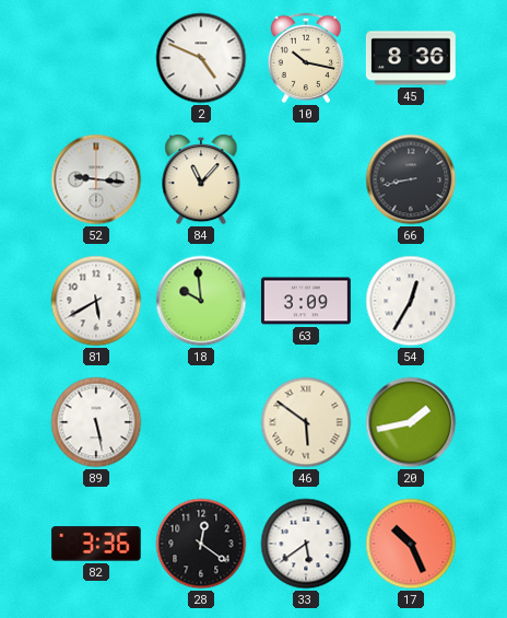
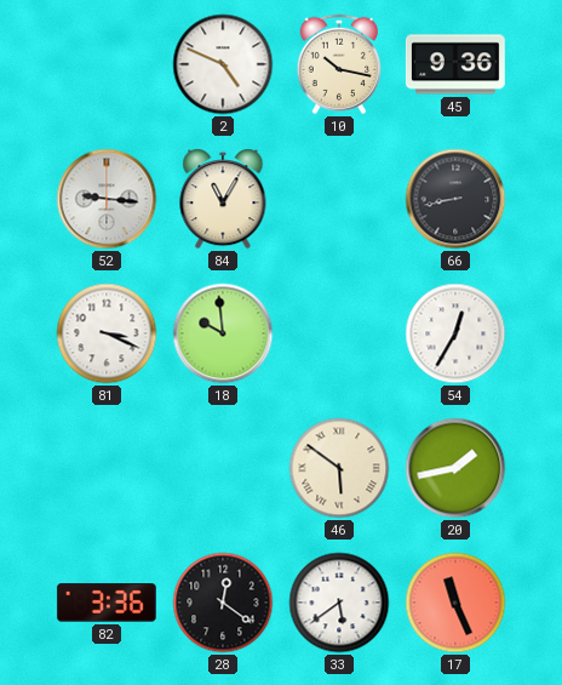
45: 8:36 -> 9:36
84: 11:07 -> 11:05
81: 5:40 -> 3:19
63: 3:09 -> none
89: 5:28 -> none
17: 10:26 -> 11:26
